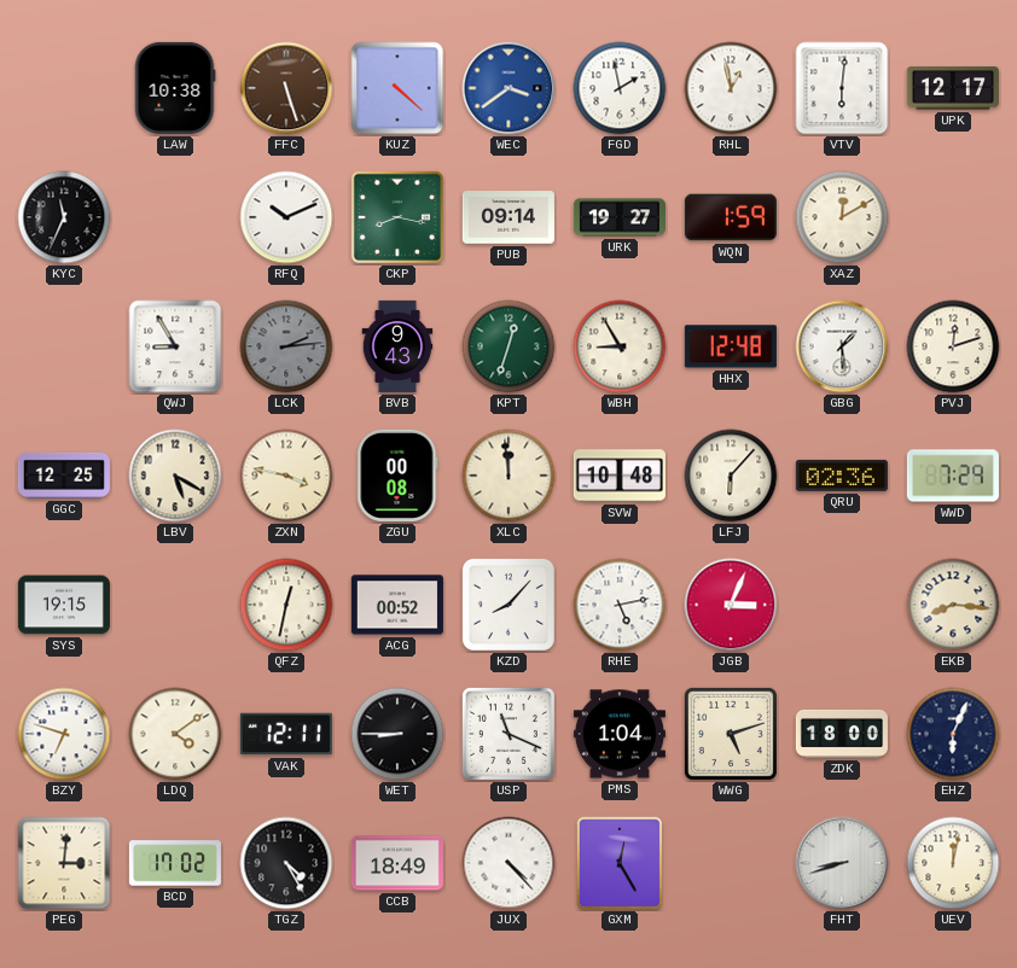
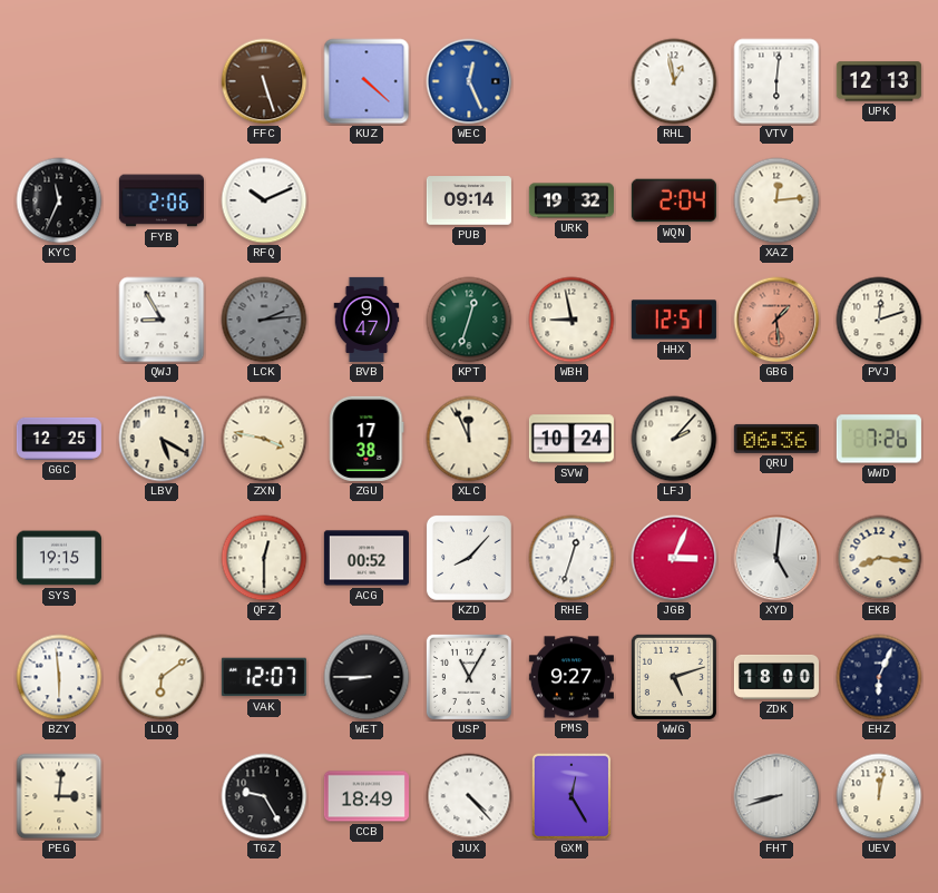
LAW: 10:38 -> none
WEC: 3:39 -> 12:26
FGD: 1:58 -> none
UPK: 12:17 -> 12:13
FYB: none -> 2:06
CKP: 8:17 -> none
URK: 19:27 -> 19:32
WQN: 1:59 -> 2:04
XAZ: 12:10 -> 12:14
BVB: 9:43 -> 9:47
WBH: 8:55 -> 8:58
HHX: 12:48 -> 12:51
GBG dial: white -> salmon
ZGU: 00:08 -> 17:38
XLC: 11:59 -> 11:56
SVW: 10:48 -> 10:24
LFJ: 6:07 -> 2:07
QRU: 02:36 -> 06:36
WWD: 7:29 -> 7:26
QFZ: 12:32 -> 12:30
RHE: 5:13 -> 12:33
XYD: none -> 5:01
BZY: 6:48 -> 5:59
LDQ: 4:09 -> 6:09
VAK: 12:11 -> 12:07
USP: 11:19 -> 11:05
PMS: 1:04 -> 9:27
BCD: 17:02 -> none
TGZ: 4:25 -> 9:25
